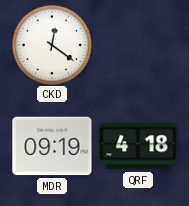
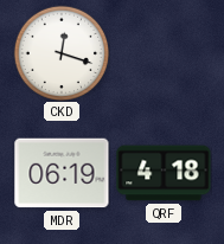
CKD: 12:21 -> 12:18
MDR: 09:19 -> 06:19
